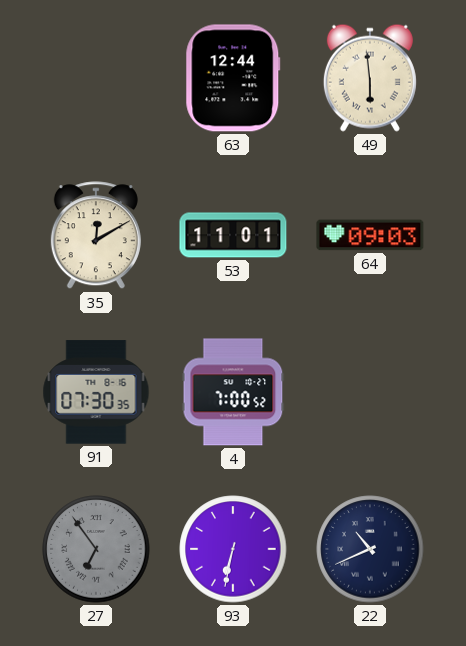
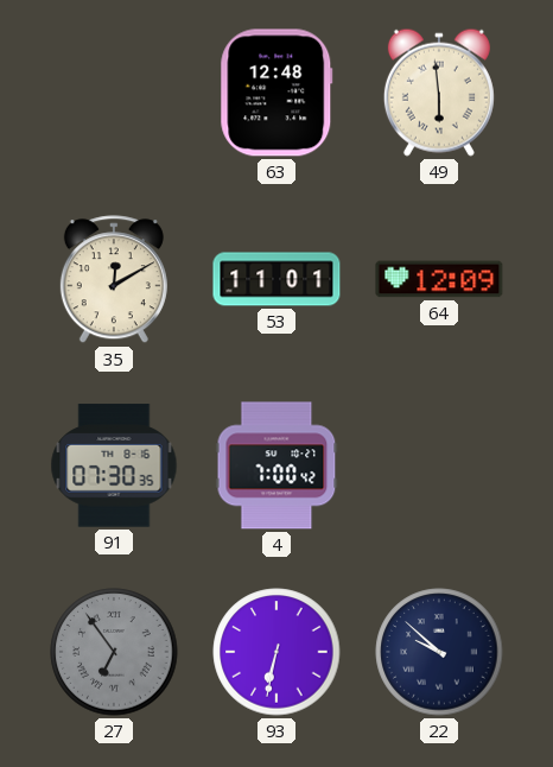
63: 12:44 -> 12:48
64: 09:03 -> 12:09
4: 7:00:52 -> 7:00:42
22: 10:41 -> 9:52
